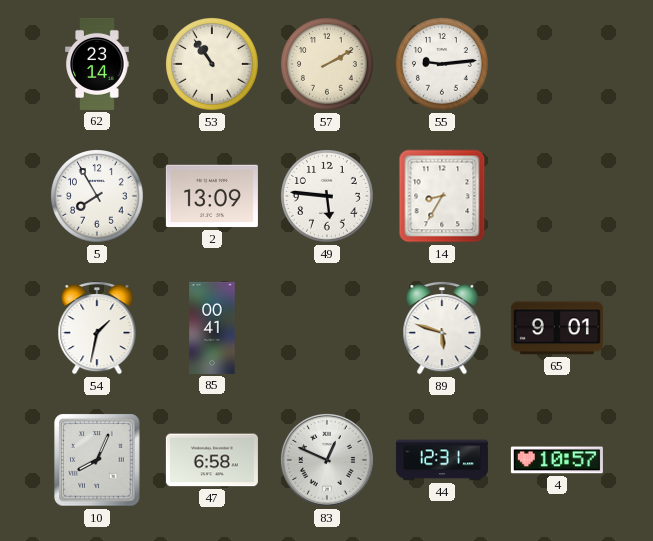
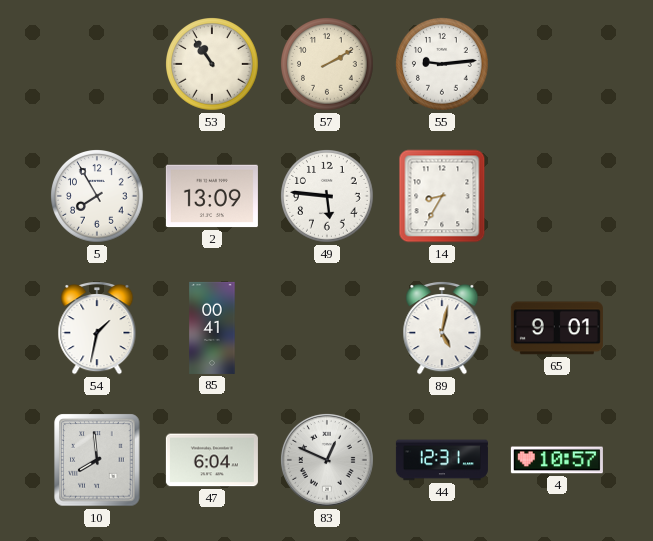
62: 23:14 -> none
89: 5:48 -> 5:02
10: 8:04 -> 7:59
47: 6:58 -> 6:04
